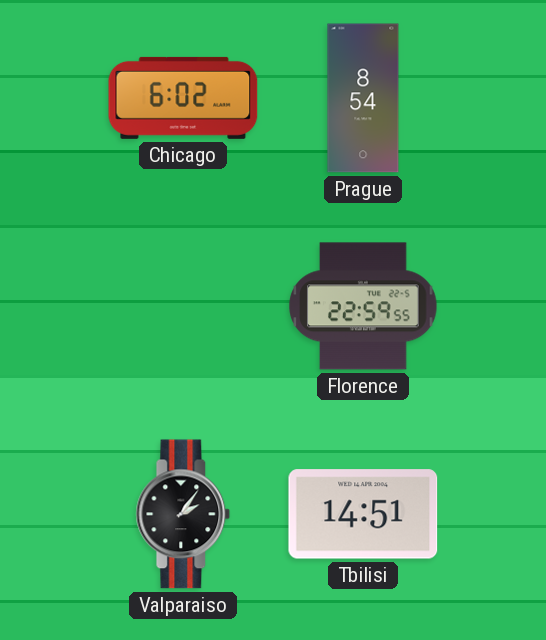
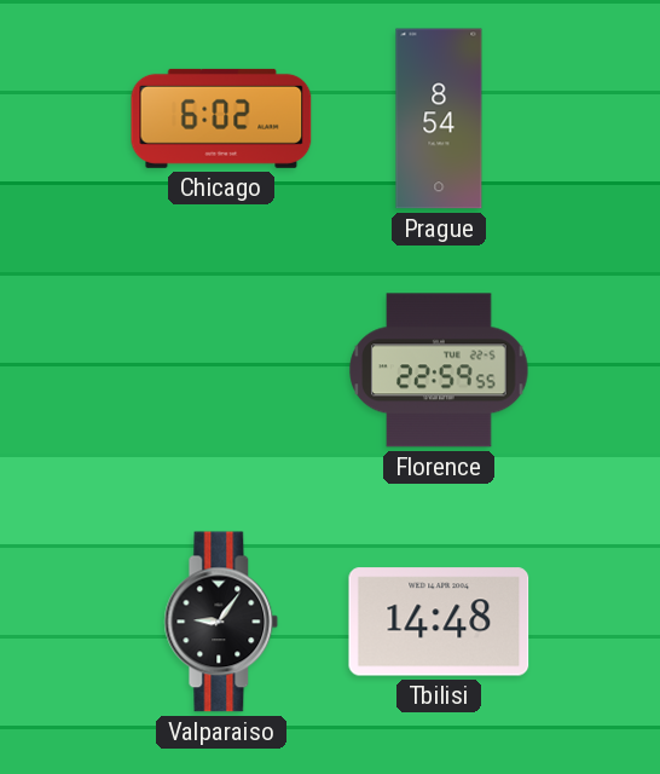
Valparaiso: 2:06 -> 9:06
Tbilisi: 14:51 -> 14:48
